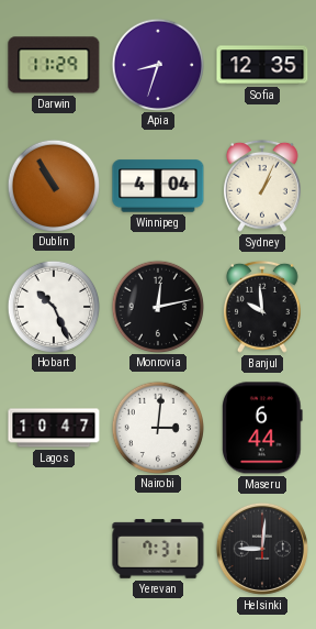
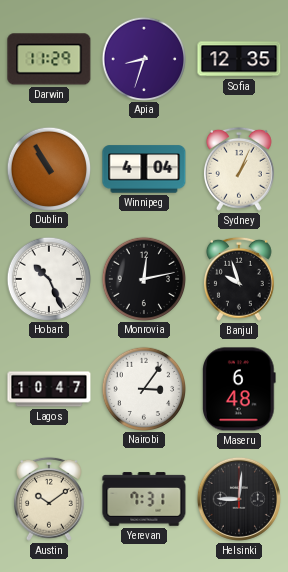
Banjul: 9:59 -> 9:57
Nairobi: 3:01 -> 3:06
Maseru: 6:44 -> 6:48
Austin: none -> 10:09
